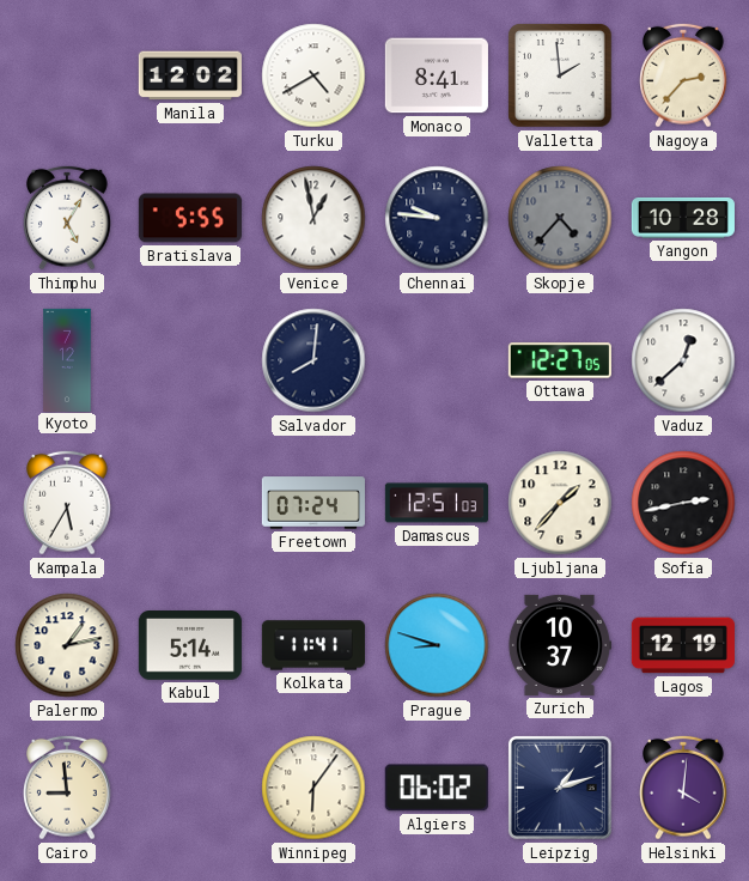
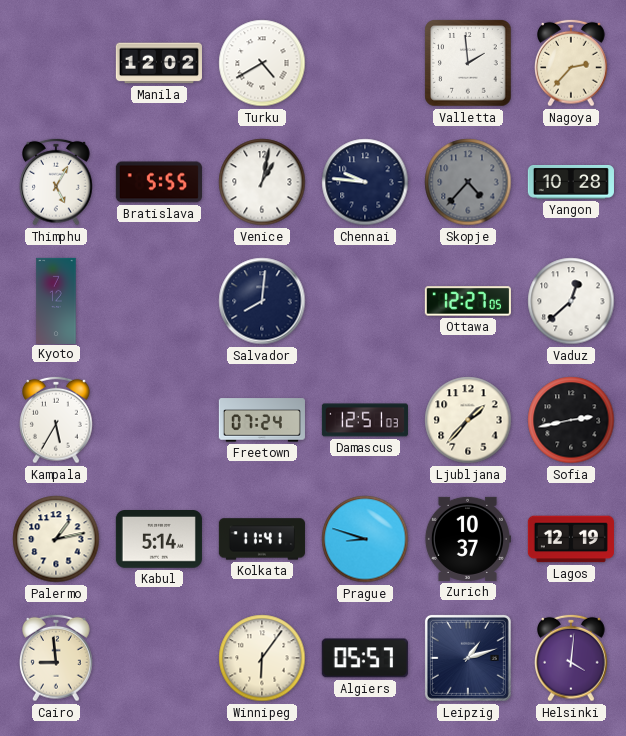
Monaco: 8:41 -> none
Venice: 12:58 -> 1:02
Algiers: 06:02 -> 05:57
